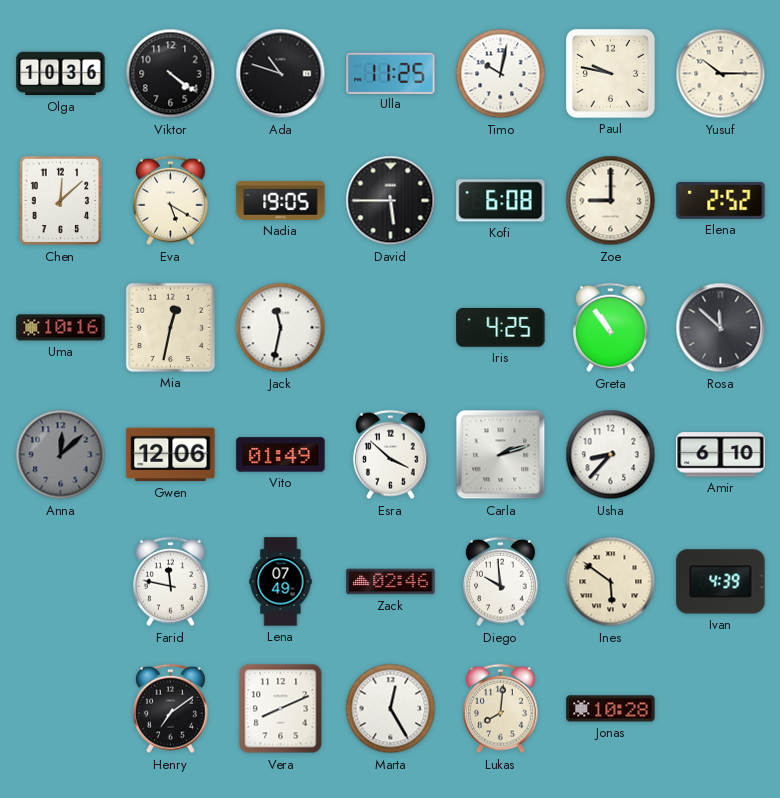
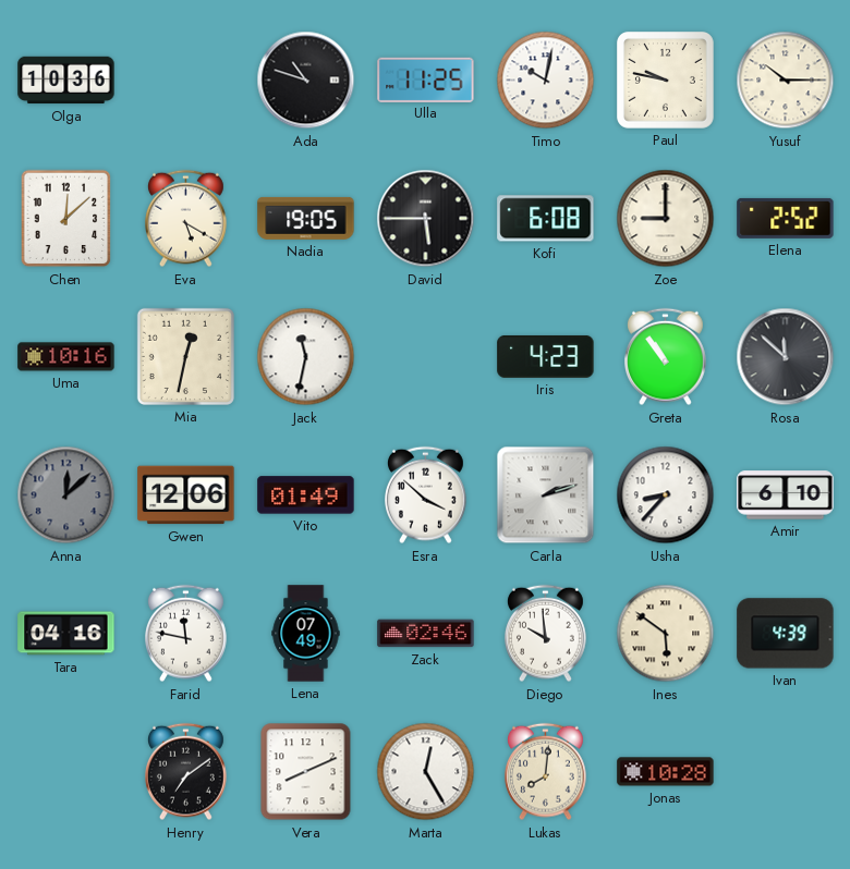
Viktor: 4:21 -> none
Iris: 4:25 -> 4:23
Tara: none -> 04:16
